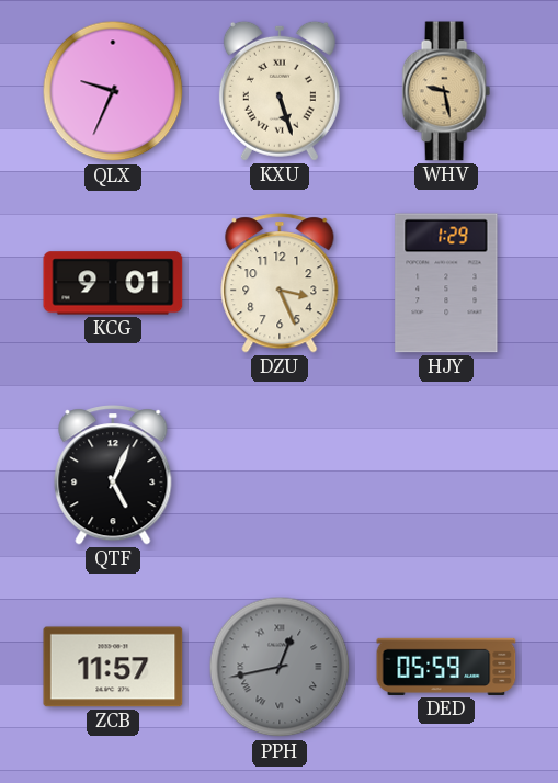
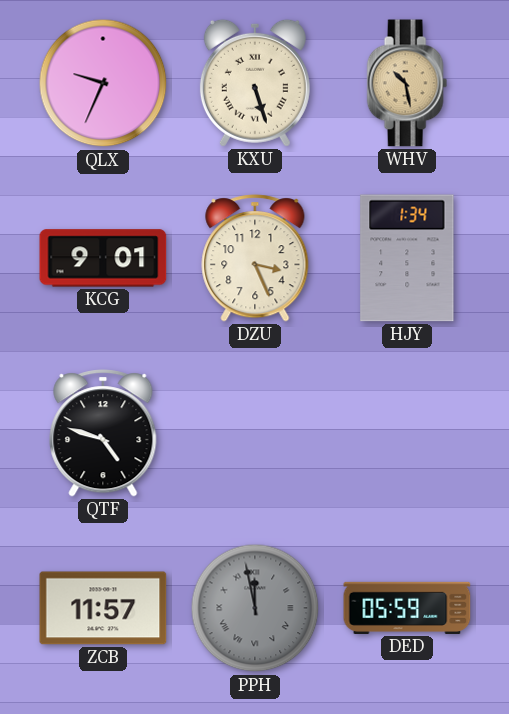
WHV: 9:28 -> 10:28
HJY: 1:29 -> 1:34
QTF: 5:04 -> 4:48
PPH: 12:43 -> 11:58
